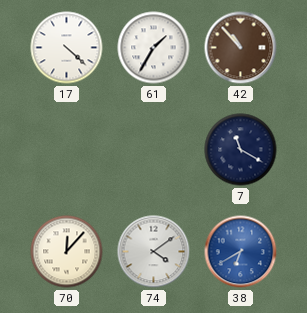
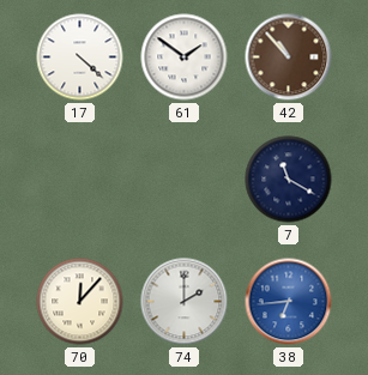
61: 1:35 -> 1:51
74: 4:09 -> 2:00
38: 6:40 -> 6:44
